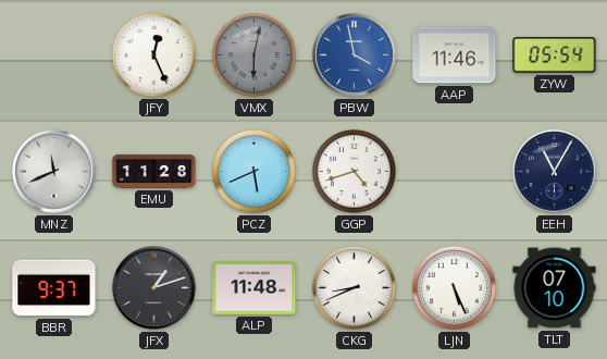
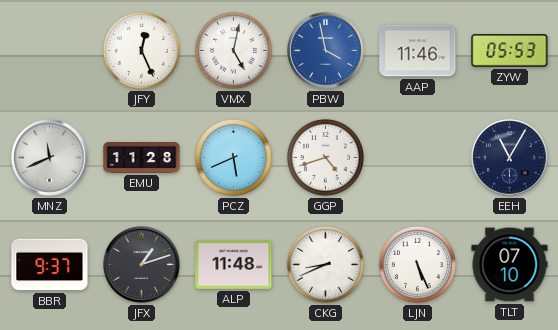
VMX: 6:02 -> 5:02
VMX dial: grey -> white
ZYW: 05:54 -> 05:53
